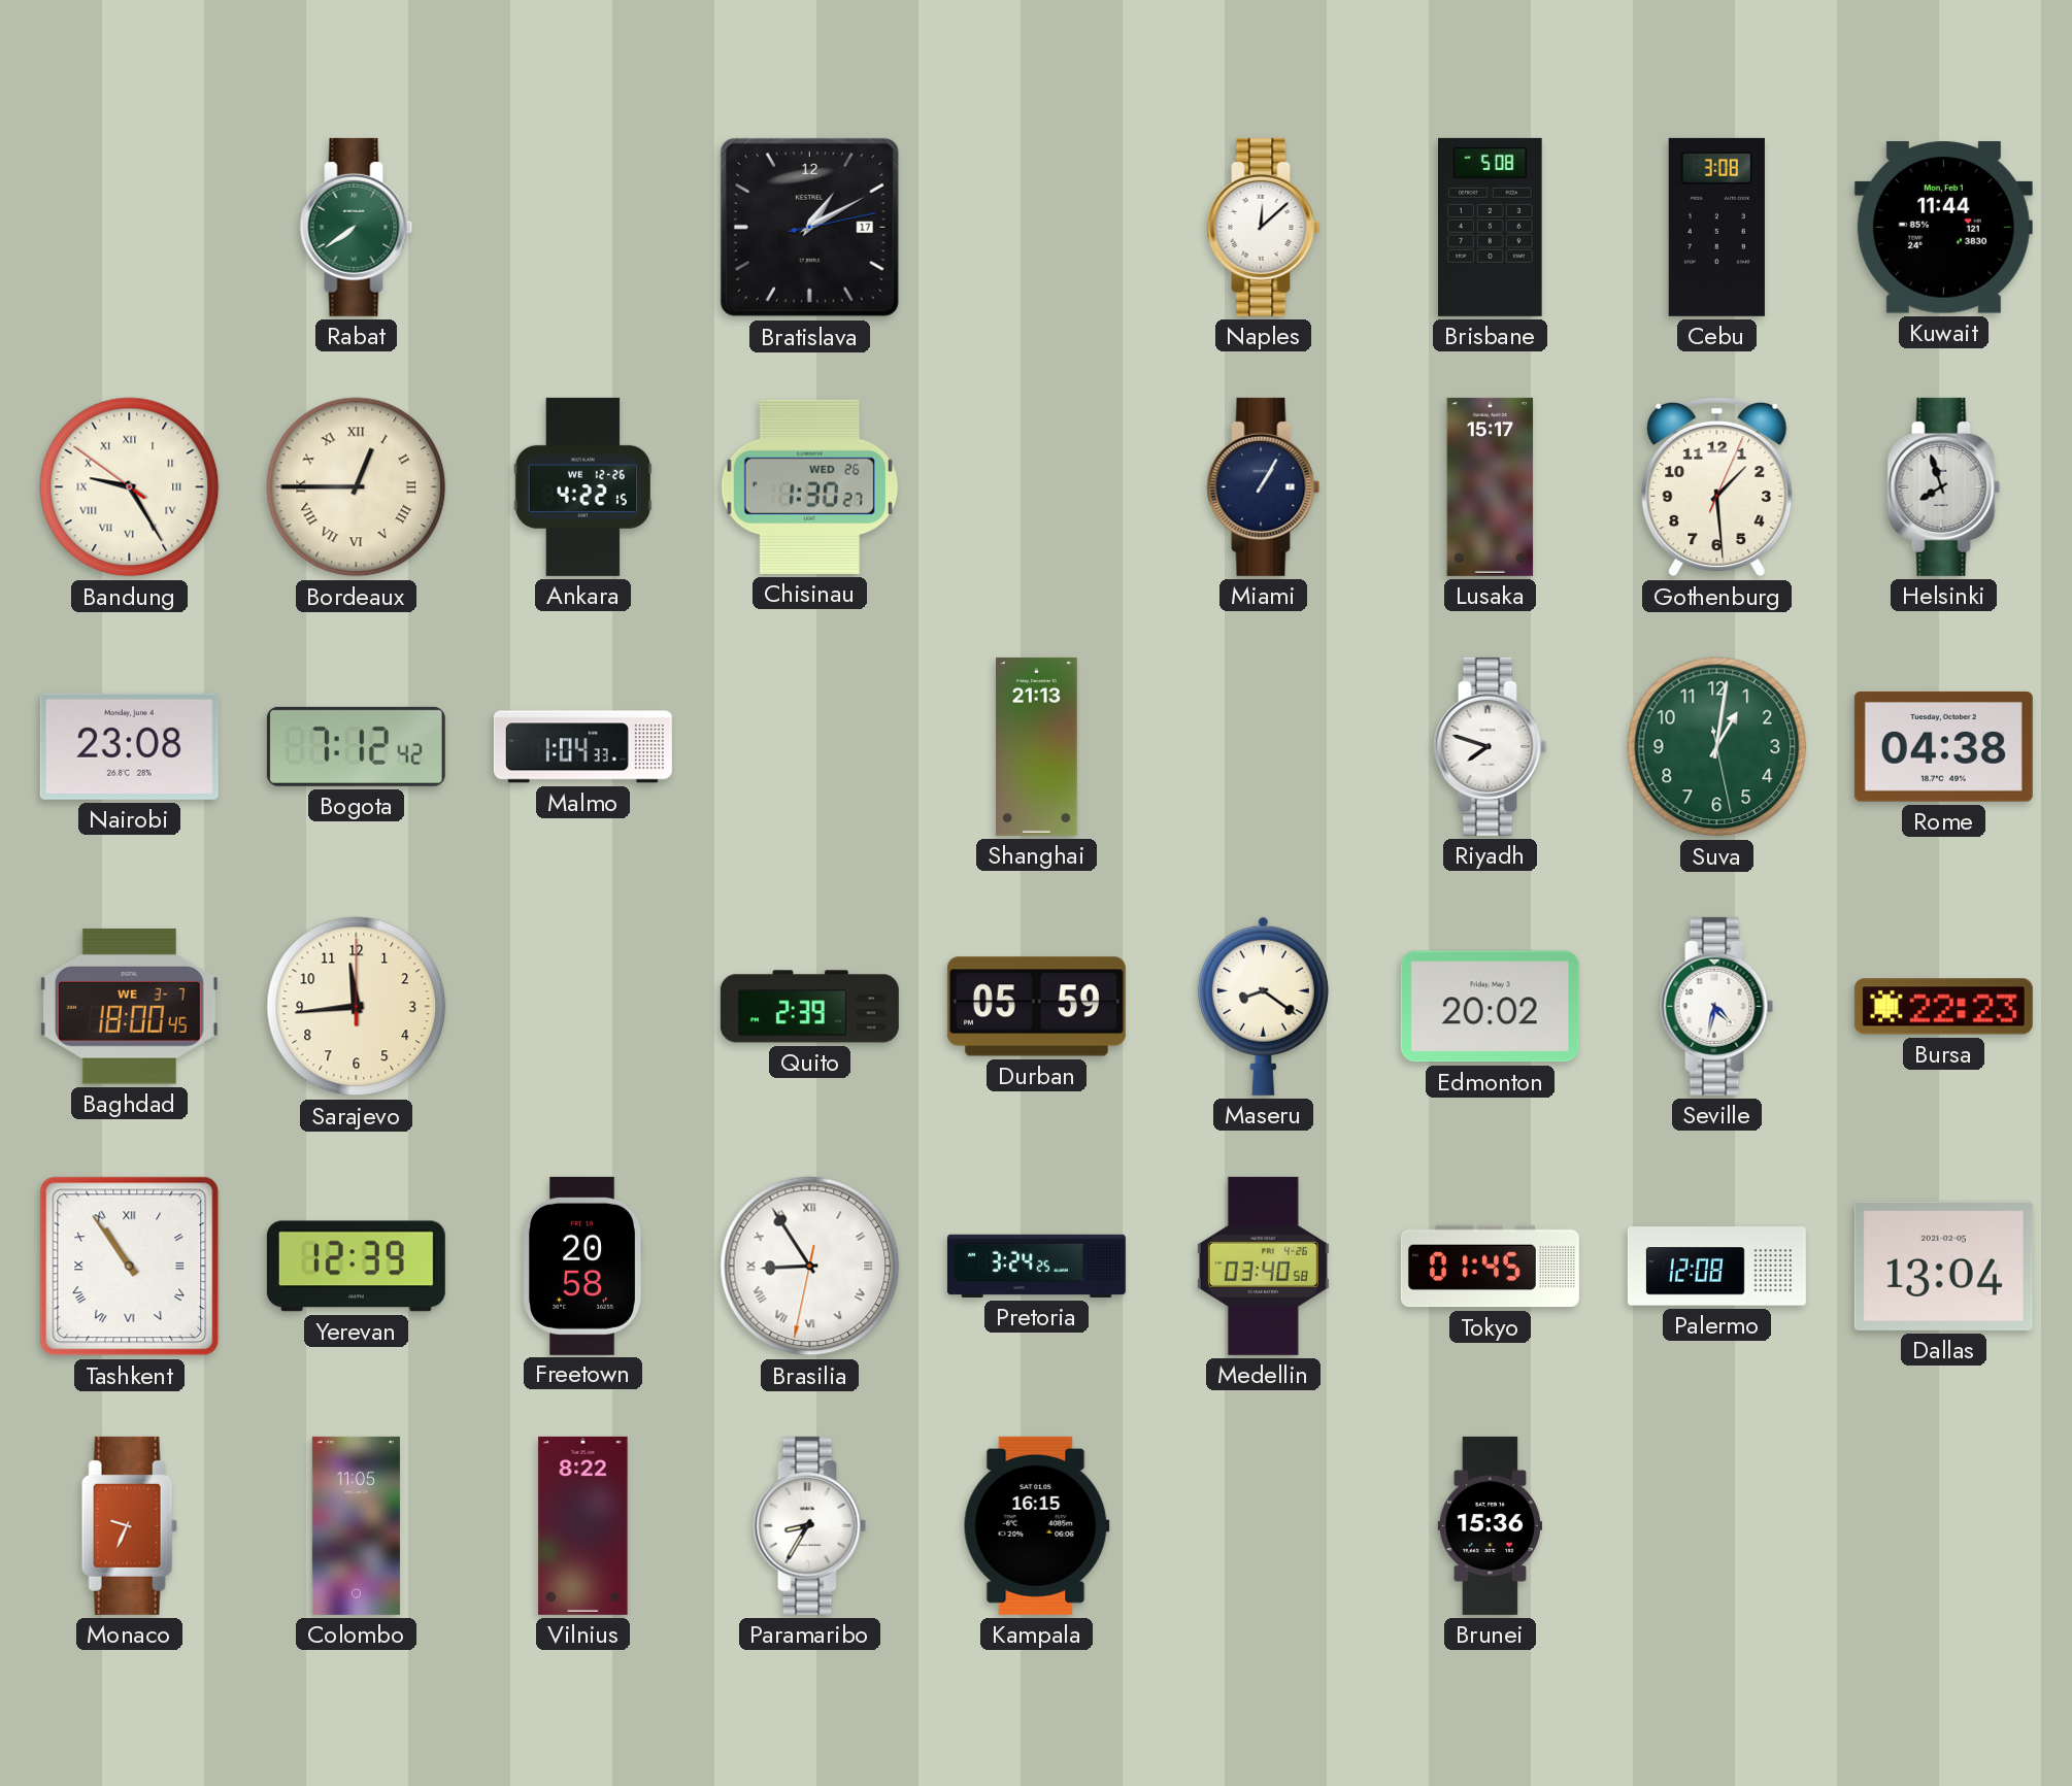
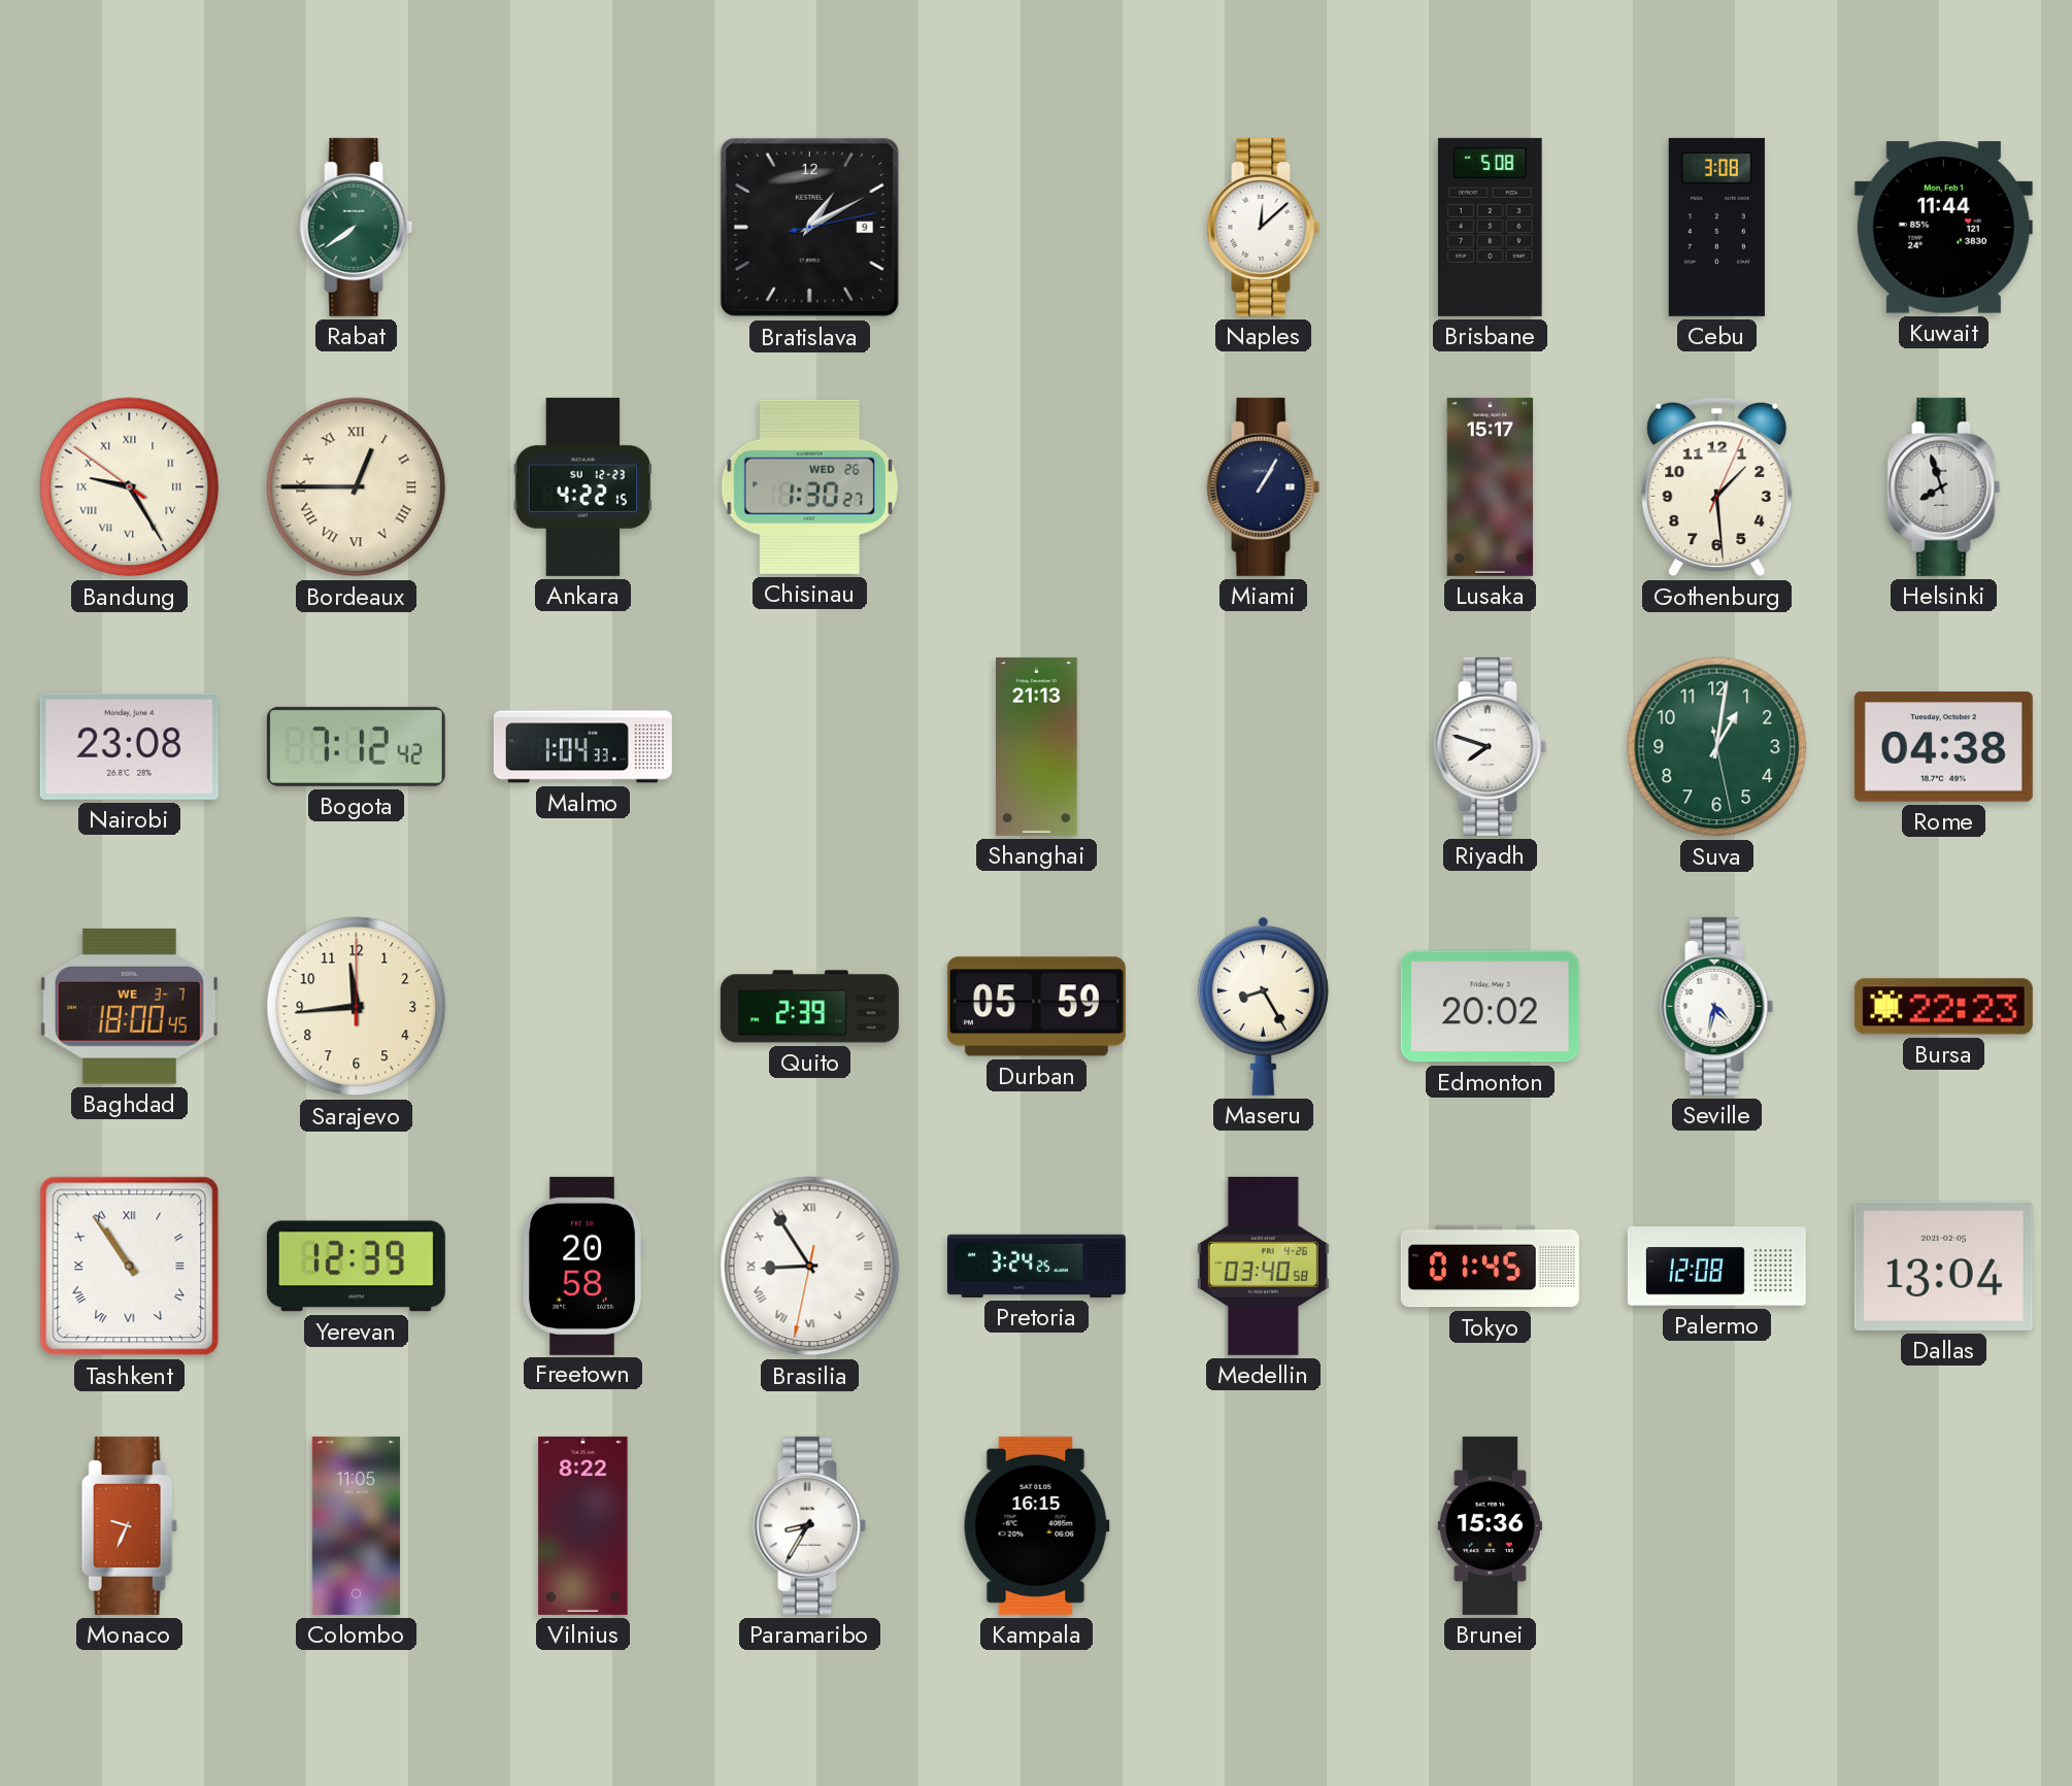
Bratislava date: 17 -> 9
Ankara date: WE 12-26 -> SU 12-23
Maseru: 8:21 -> 8:25
